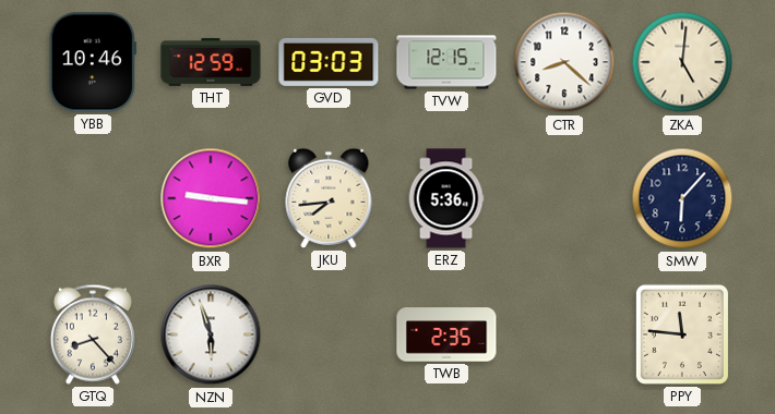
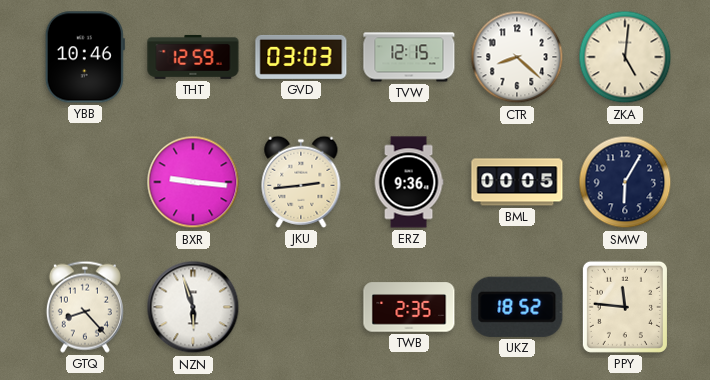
JKU: 7:44 -> 2:44
ERZ: 5:36 -> 9:36
BML: none -> 00:05
SMW: 6:07 -> 6:05
UKZ: none -> 18:52
